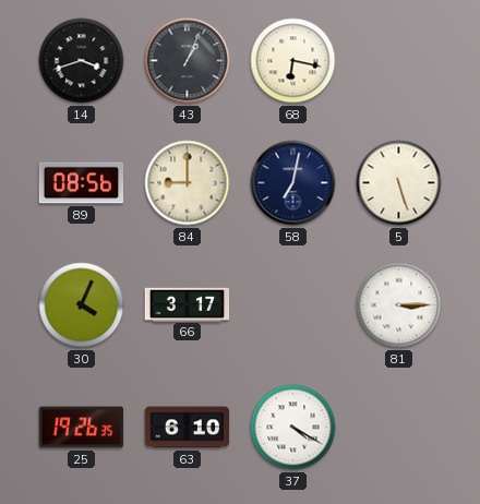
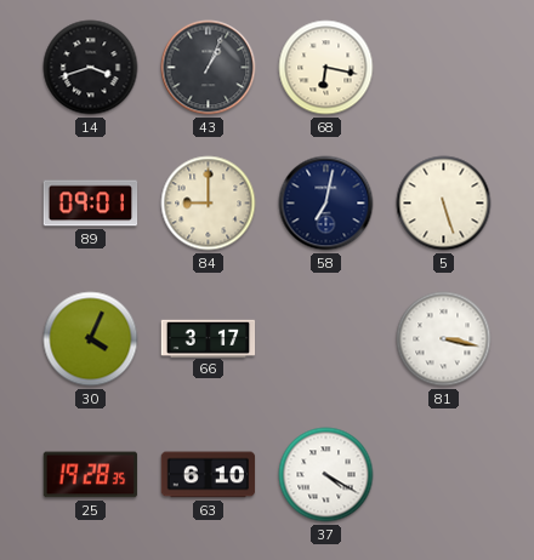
89: 08:56 -> 09:01
81: 3:15 -> 3:17
25: 19:26 -> 19:28
